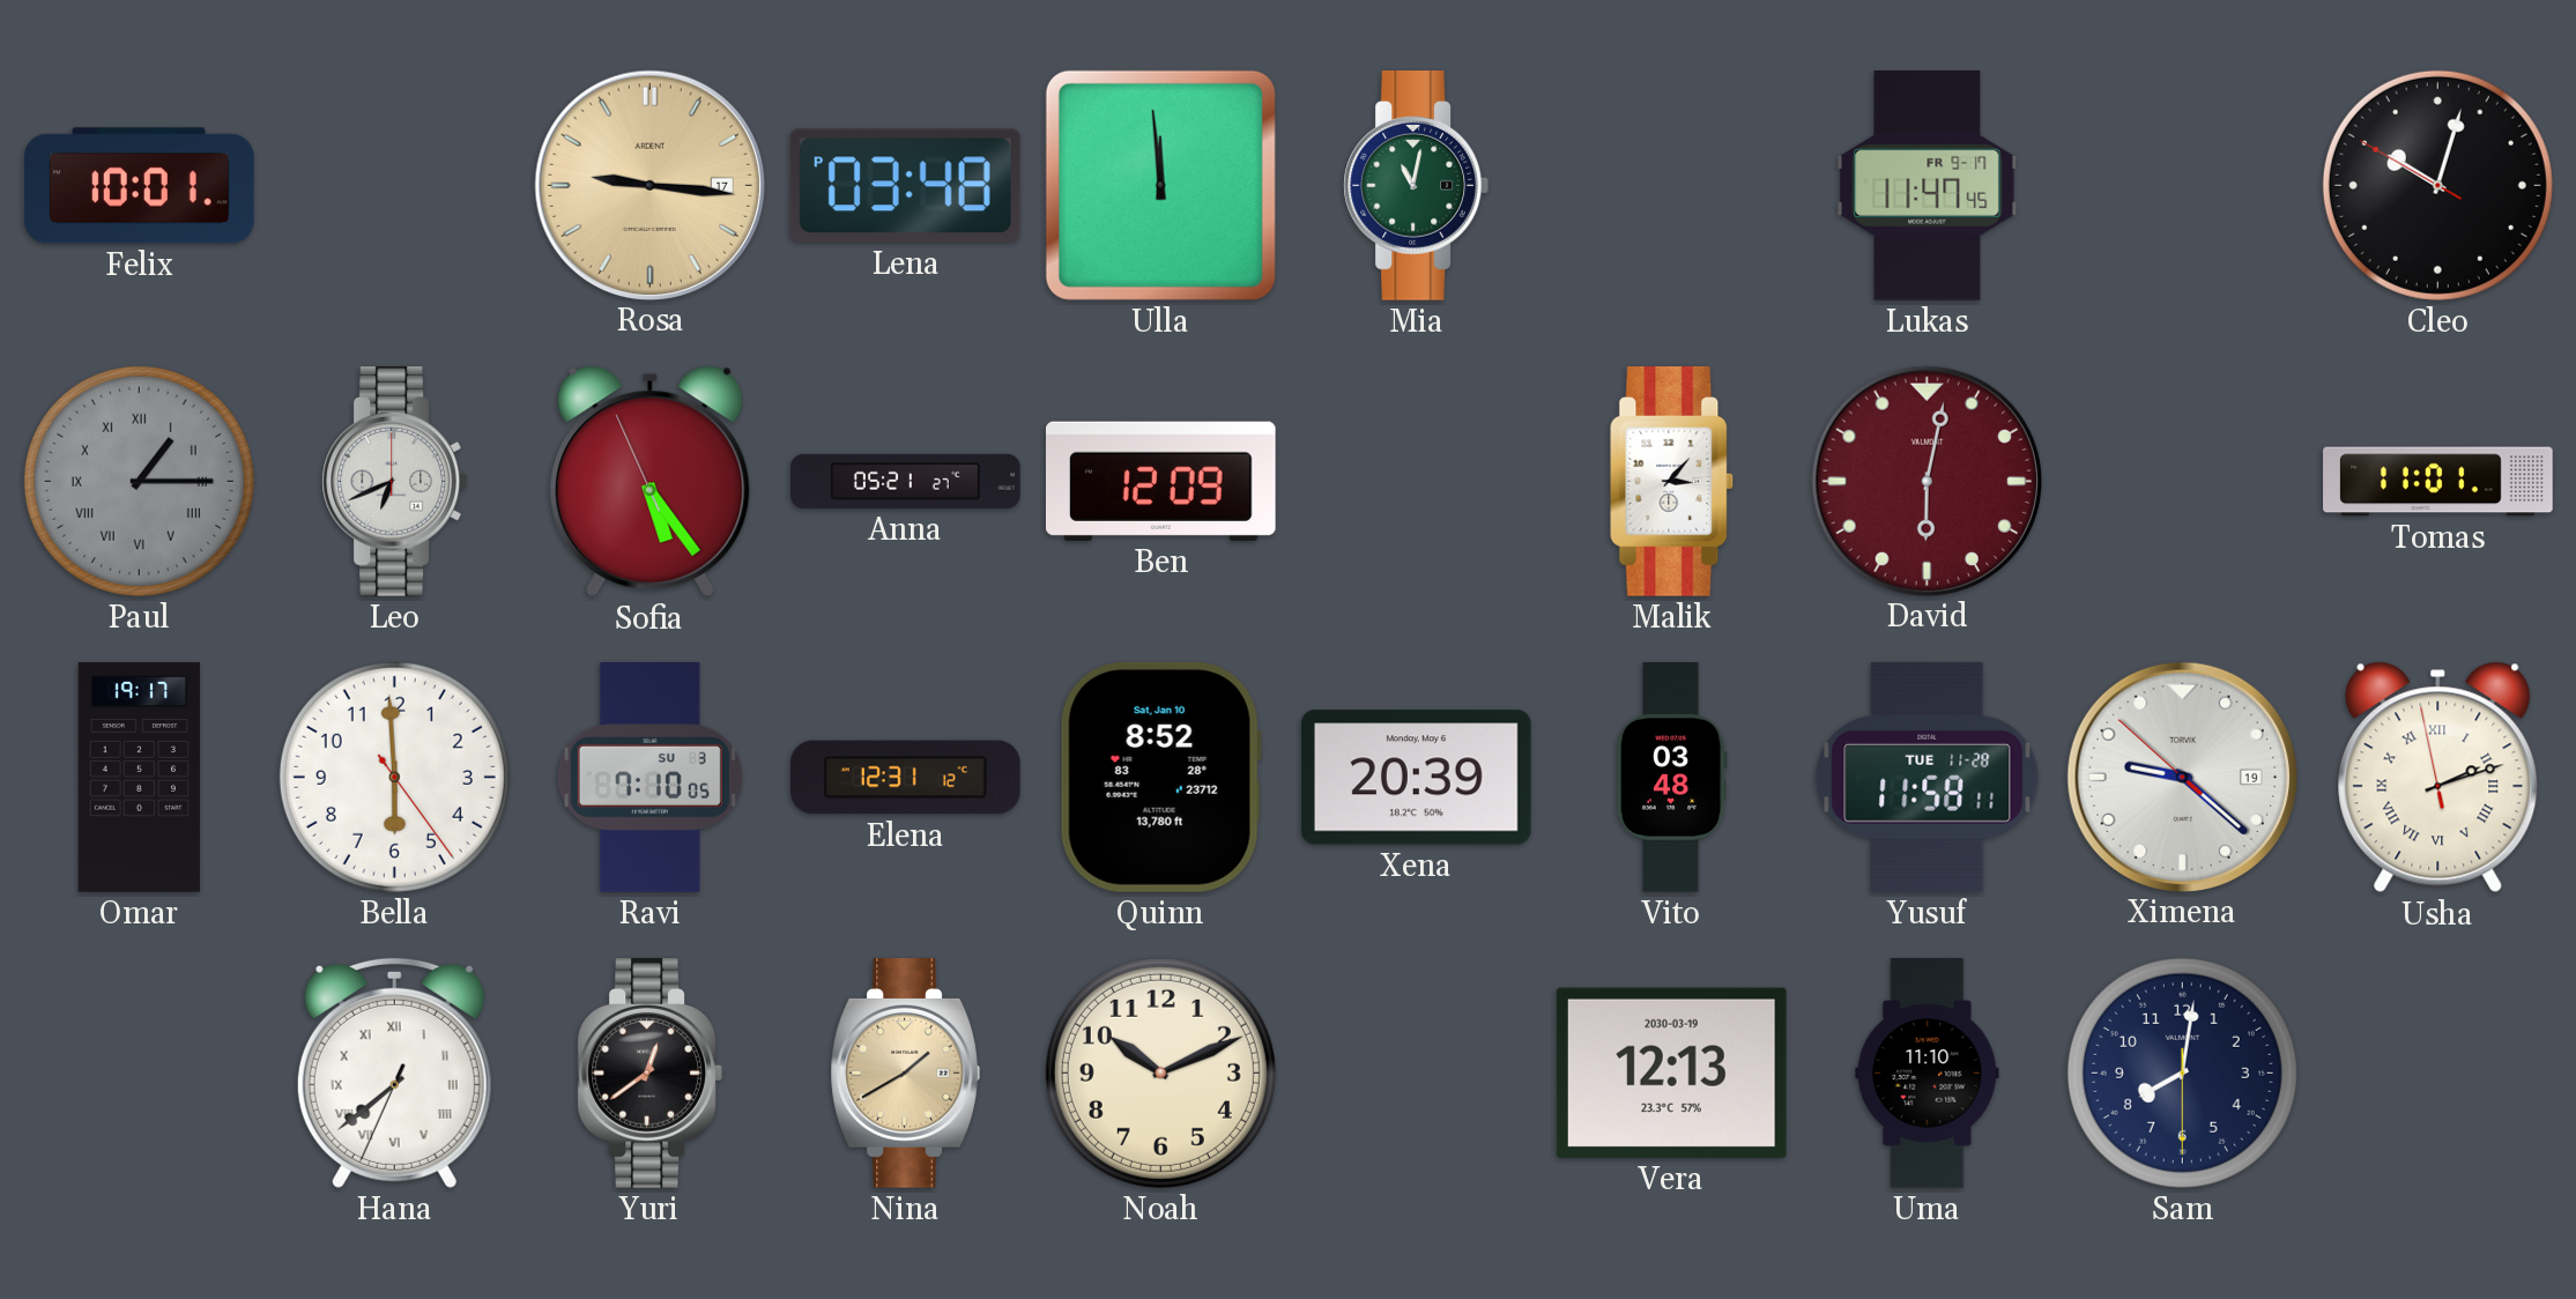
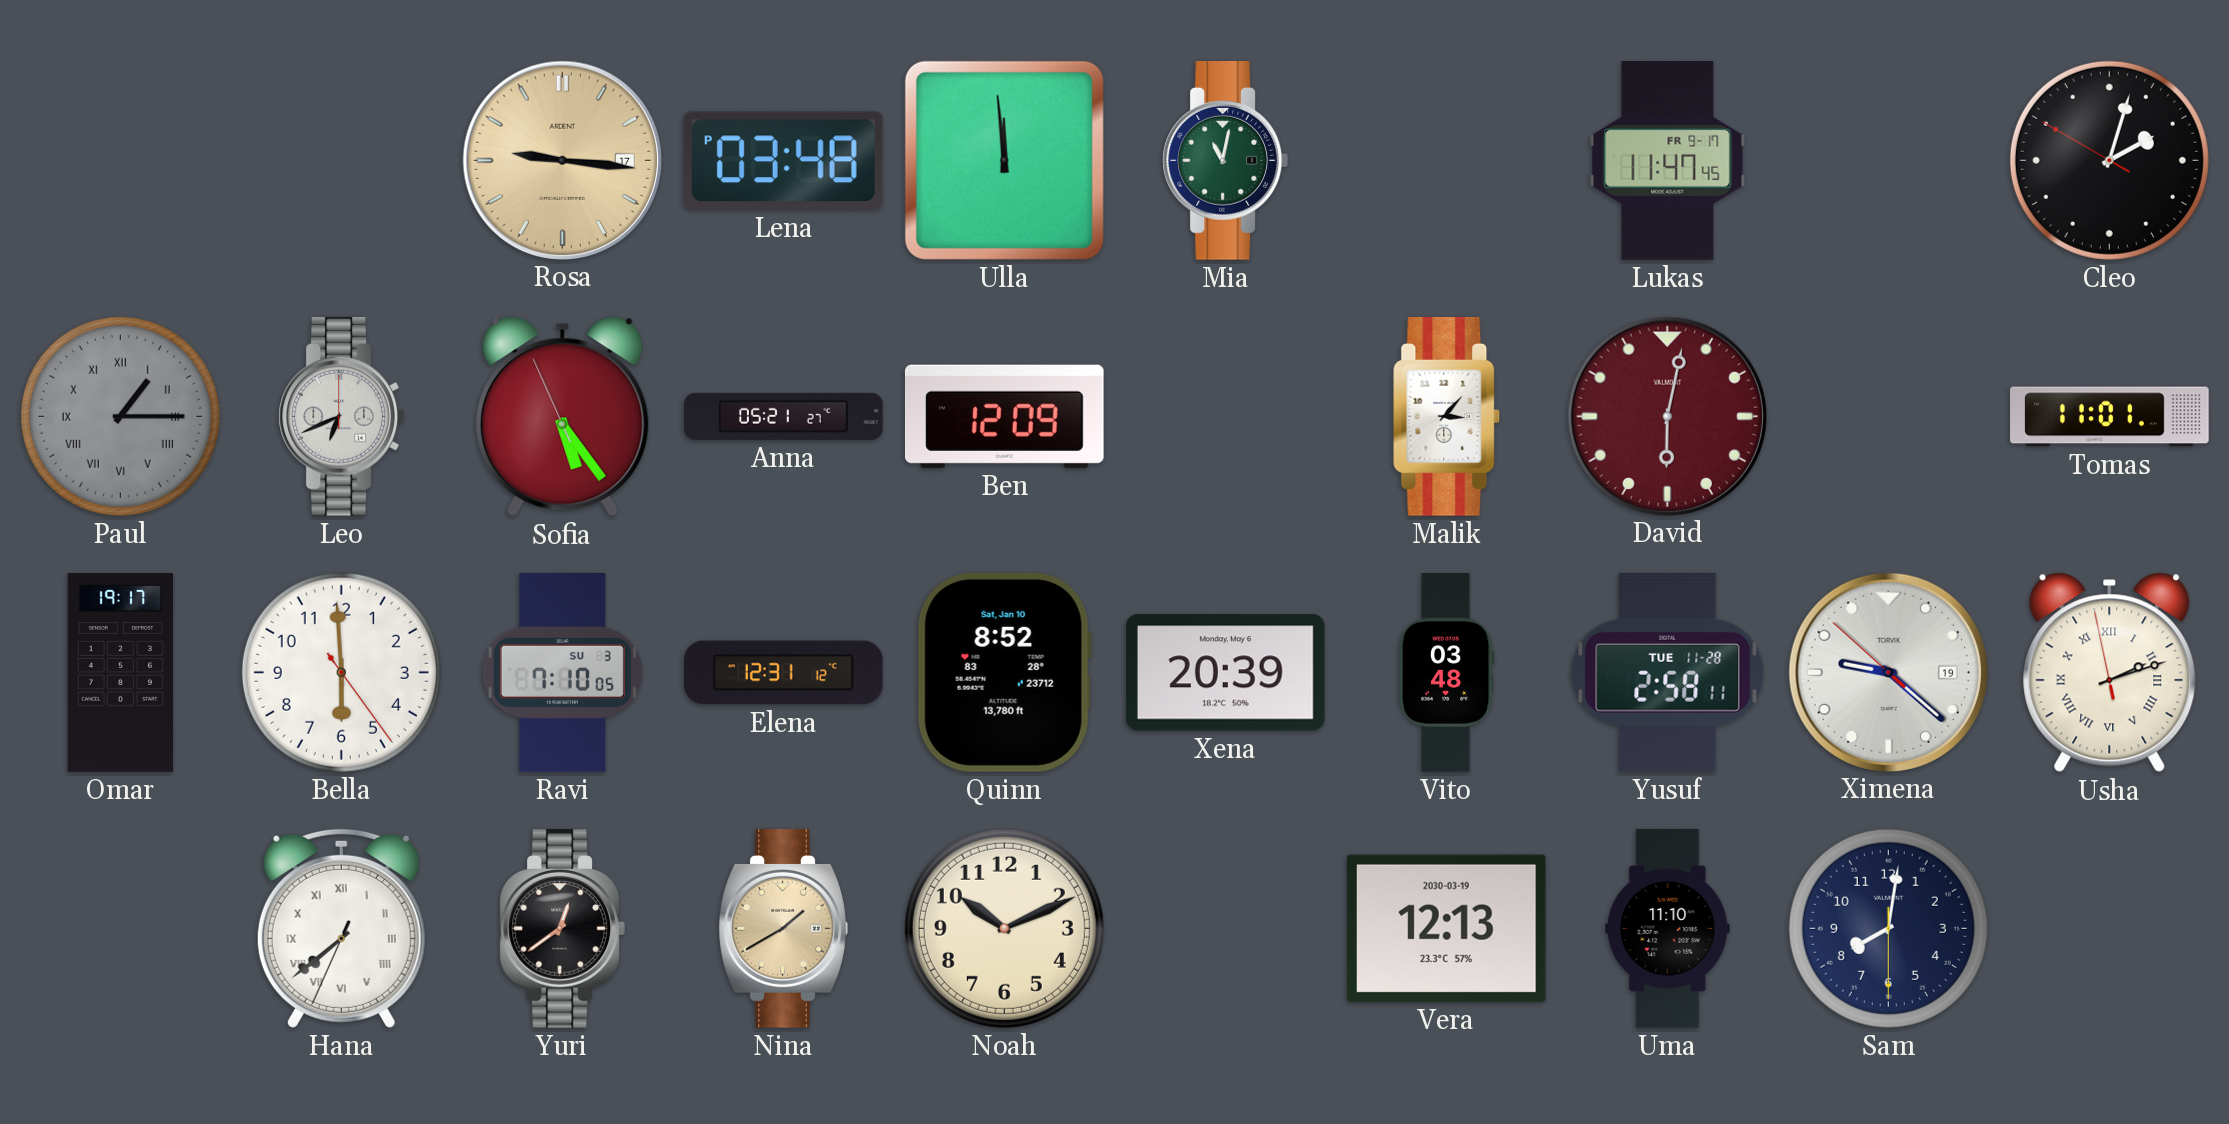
Felix: 10:01 -> none
Cleo: 10:02 -> 2:02
Yusuf: 11:58 -> 2:58
